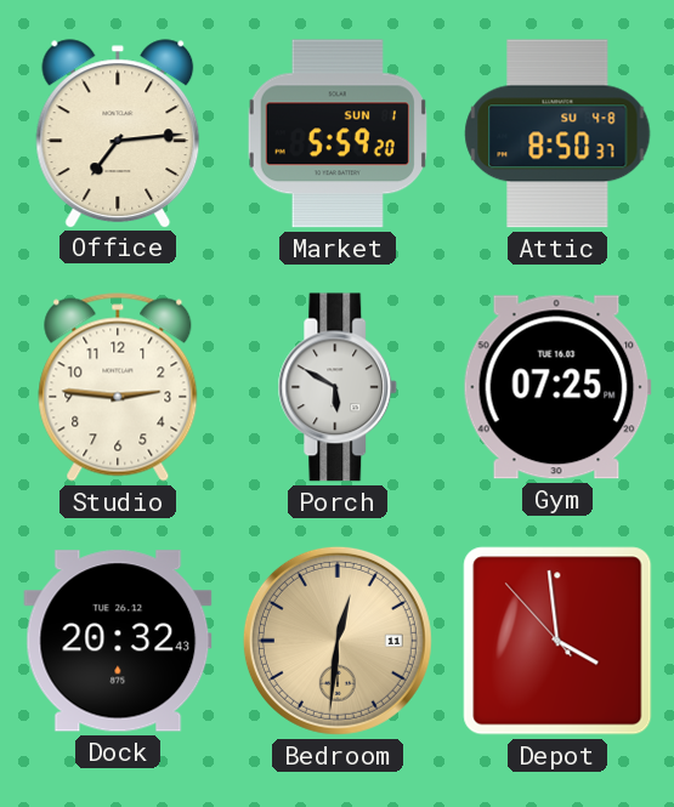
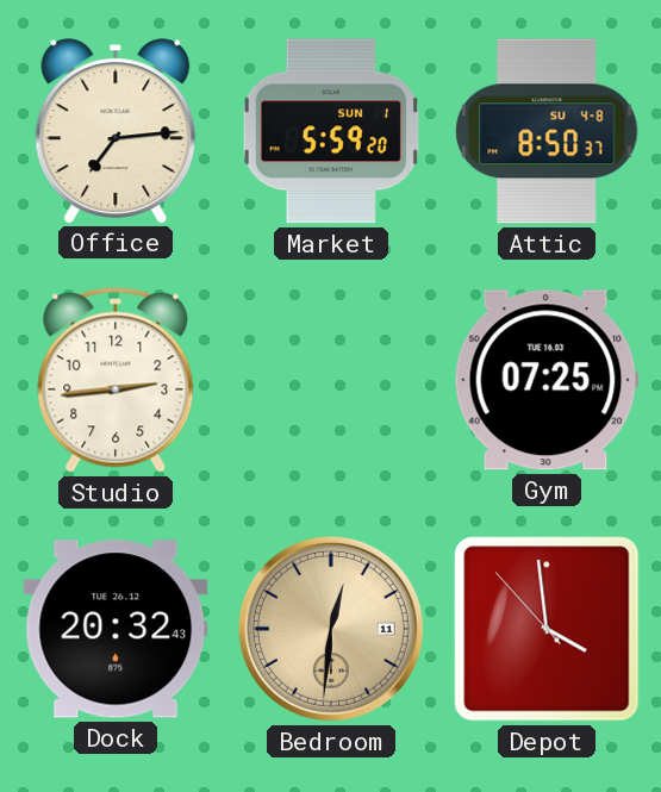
Studio: 2:46 -> 2:44
Porch: 5:50 -> none
